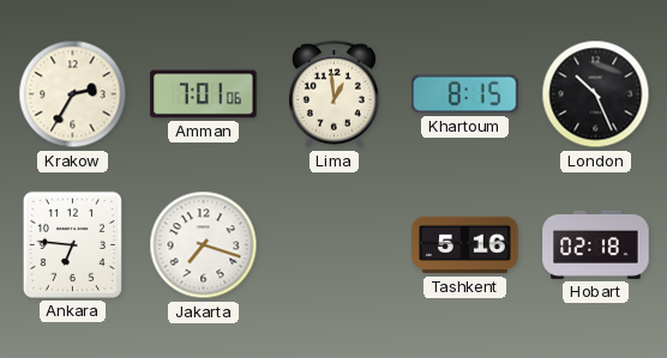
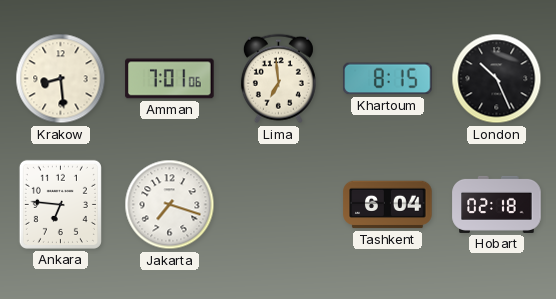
Krakow: 2:35 -> 8:29
Lima: 12:59 -> 6:59
Tashkent: 5:16 -> 6:04
